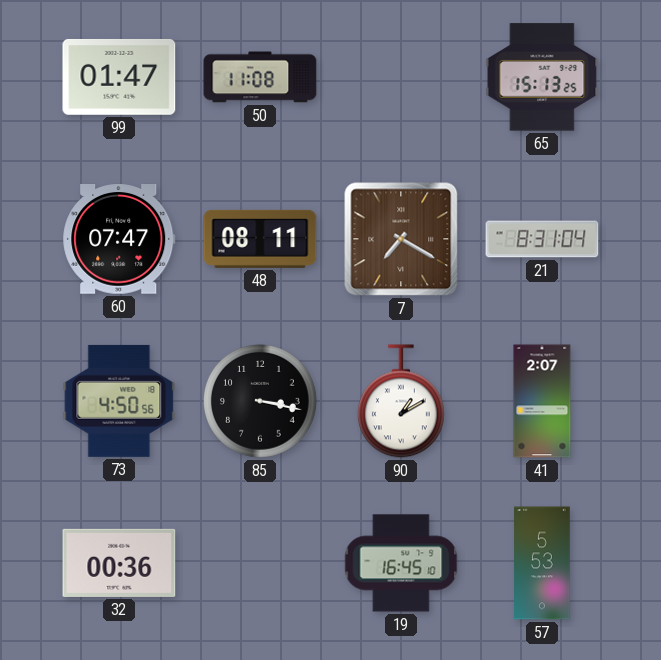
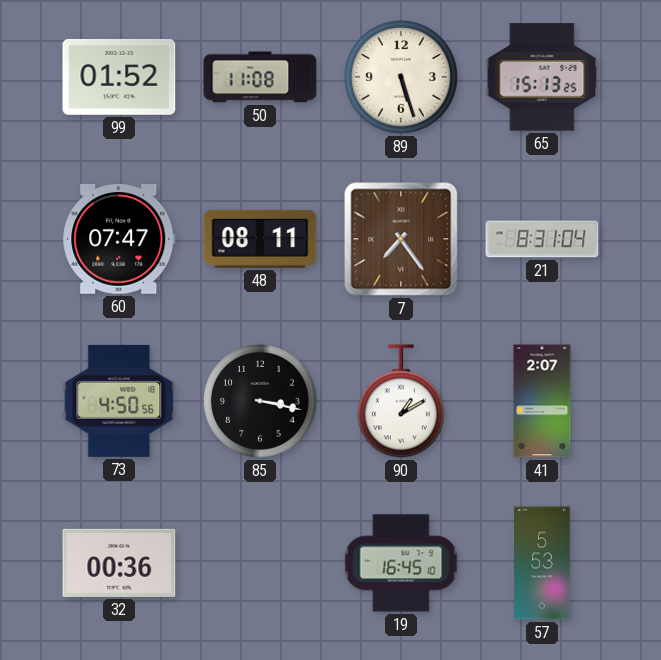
99: 01:47 -> 01:52
89: none -> 5:27
7: 7:20 -> 7:24
